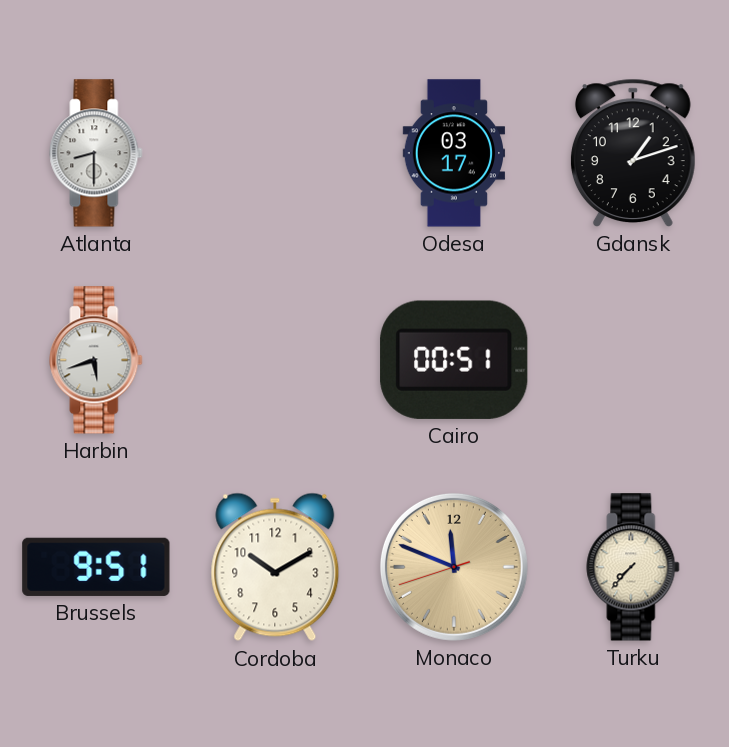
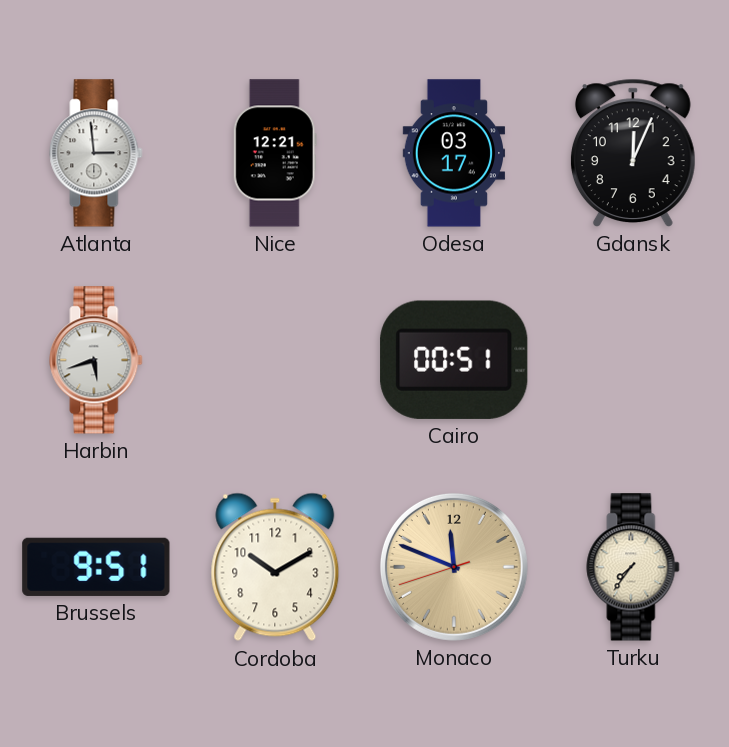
Atlanta: 8:30 -> 2:59
Nice: none -> 12:21
Gdansk: 1:12 -> 12:04
Turku: 7:37 -> 7:36
